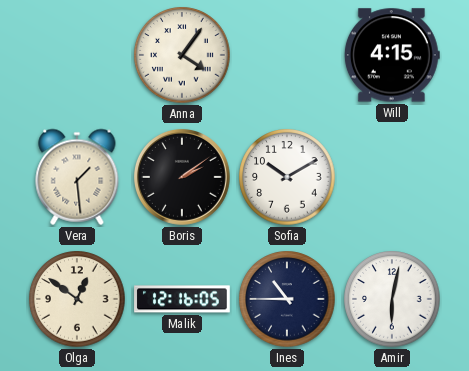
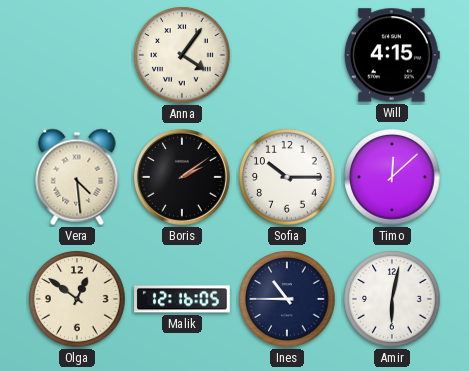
Vera: 1:29 -> 4:29
Sofia: 10:10 -> 10:15
Timo: none -> 12:08
